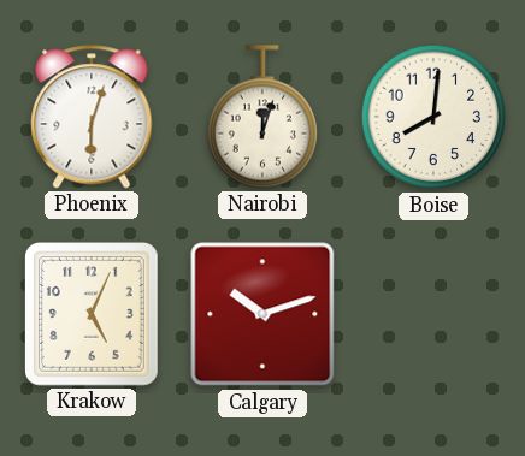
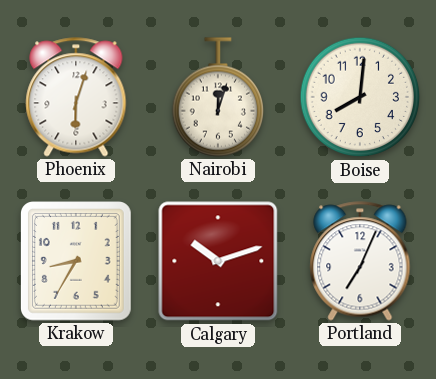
Krakow: 5:04 -> 8:35
Portland: none -> 7:04
